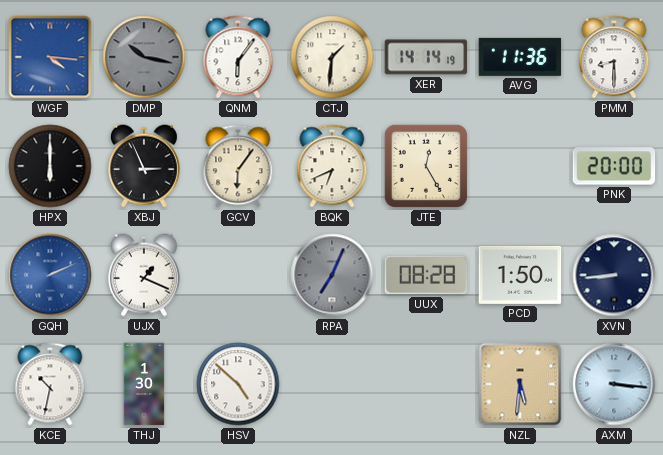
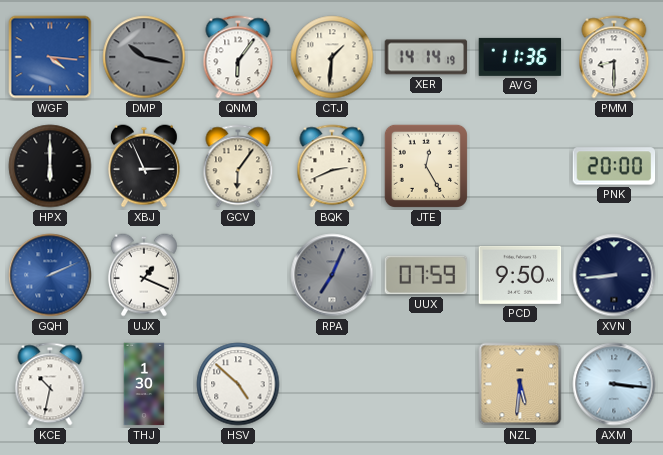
BQK: 6:41 -> 2:41
UUX: 08:28 -> 07:59
PCD: 1:50 -> 9:50
